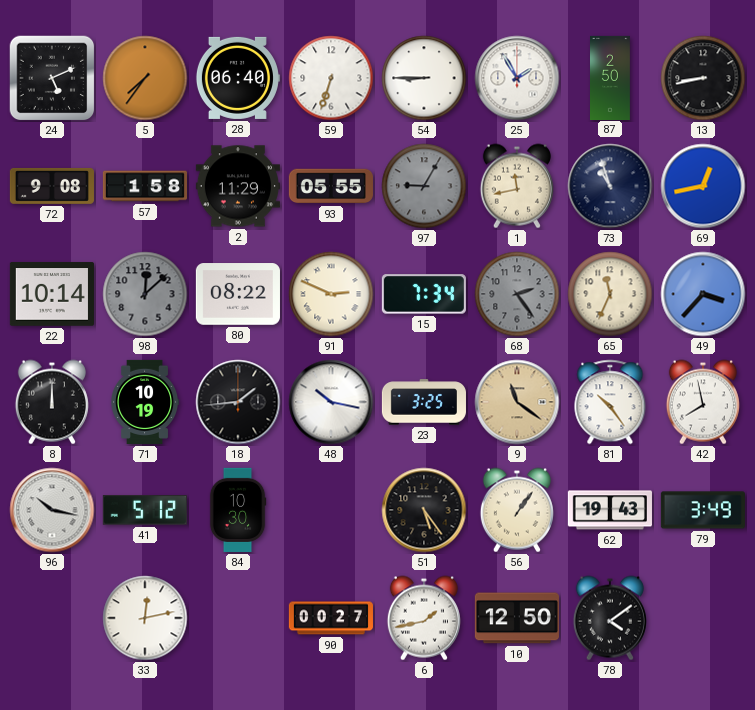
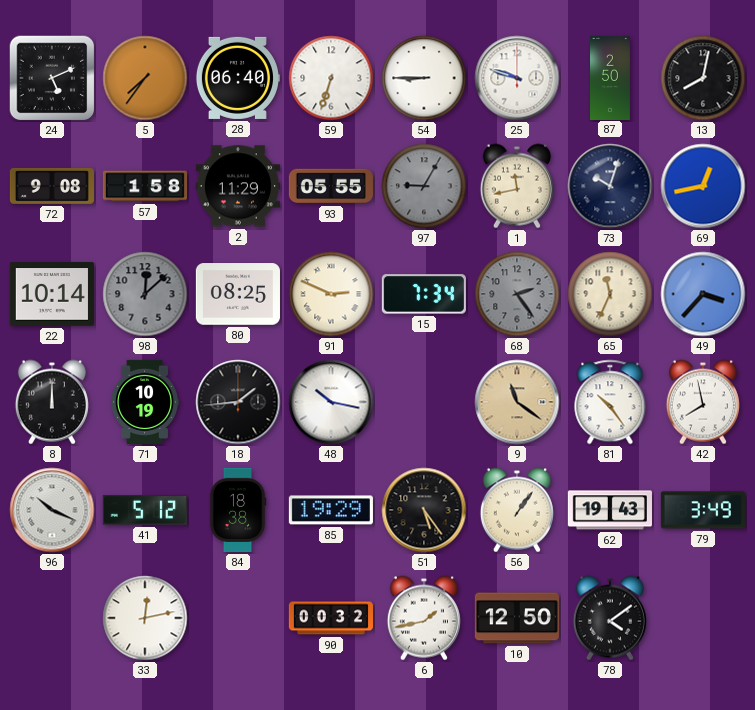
25: 1:55 -> 9:48
13: 8:43 -> 8:02
73: 10:57 -> 10:03
80: 08:22 -> 08:25
23: 3:25 -> none
96: 10:17 -> 10:19
84: 10:30 -> 18:38
85: none -> 19:29
90: 00:27 -> 00:32
